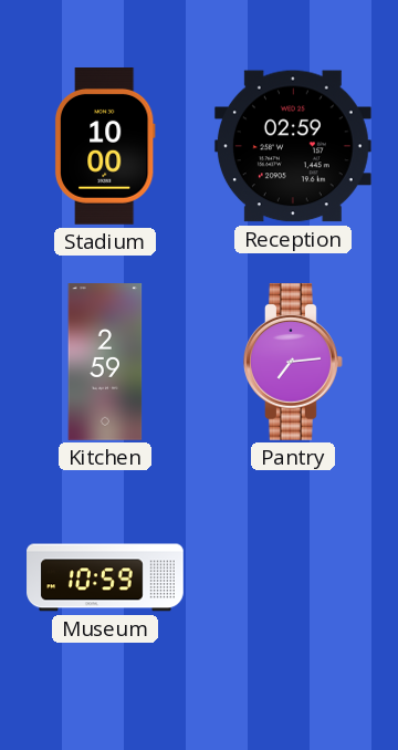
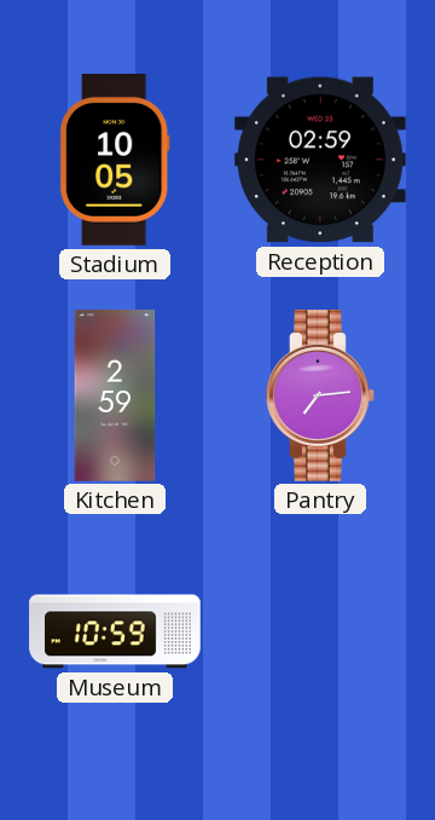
Stadium: 10:00 -> 10:05
